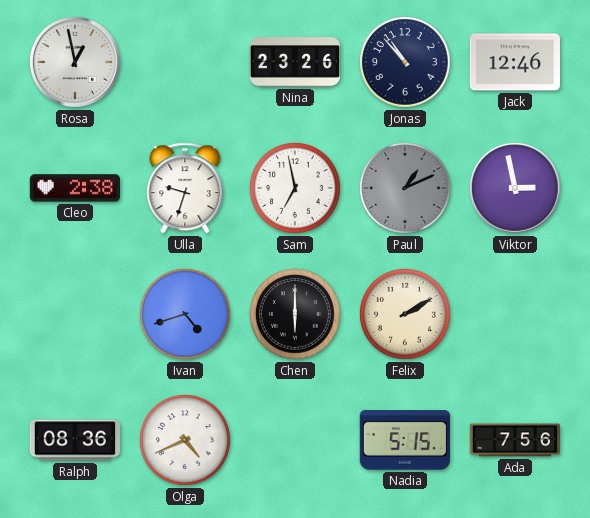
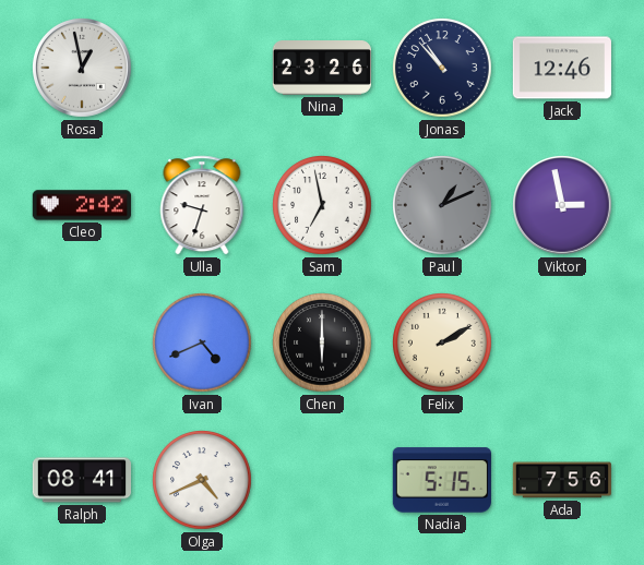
Cleo: 2:38 -> 2:42
Ivan: 4:42 -> 4:41
Ralph: 08:36 -> 08:41
